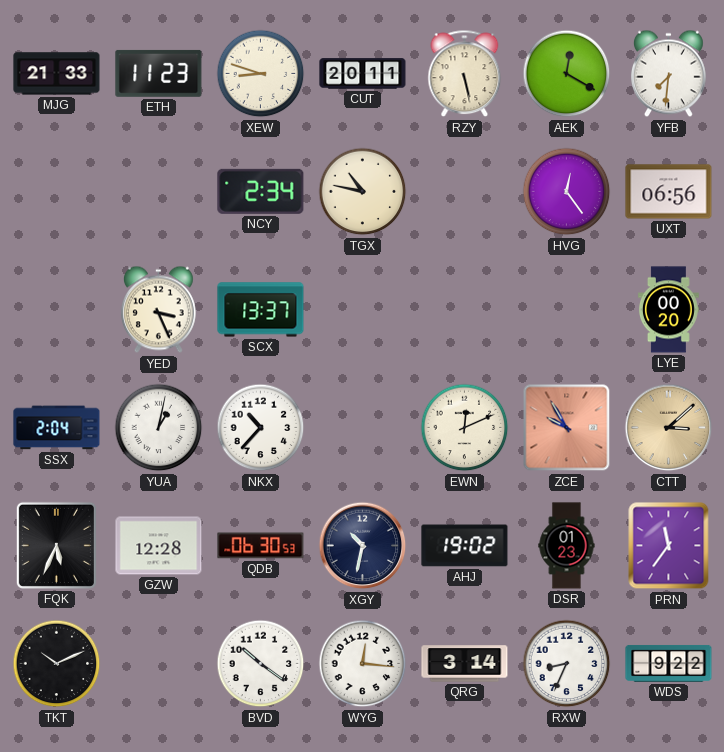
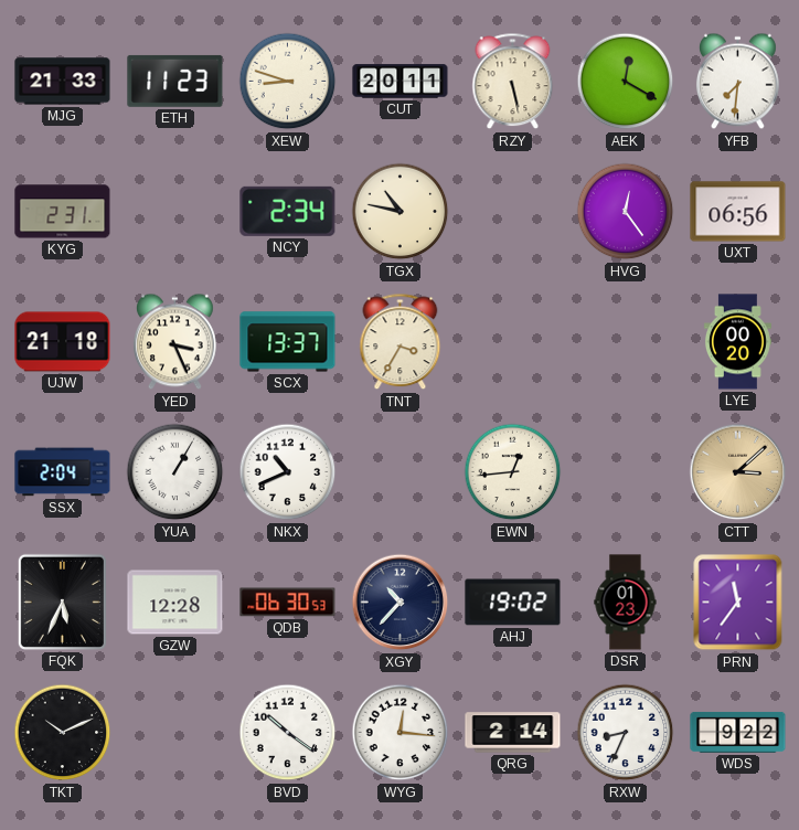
KYG: none -> 2:31
UJW: none -> 21:18
TNT: none -> 3:35
YUA: 1:02 -> 1:05
NKX: 10:37 -> 10:41
EWN: 12:11 -> 12:44
ZCE: 9:55 -> none
XGY: 10:32 -> 10:37
QRG: 3:14 -> 2:14
